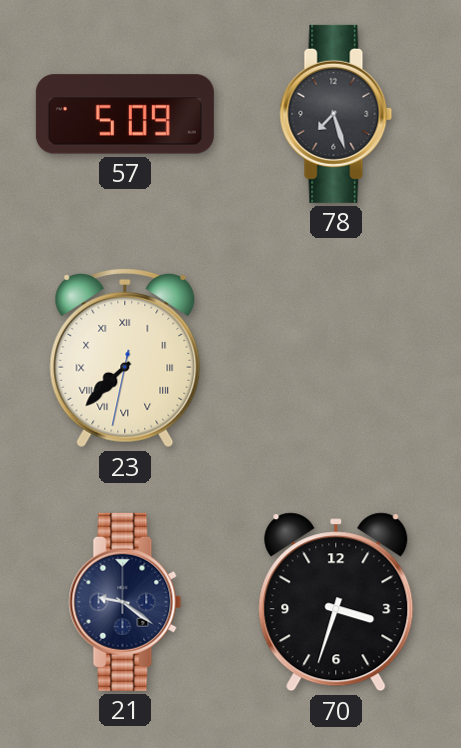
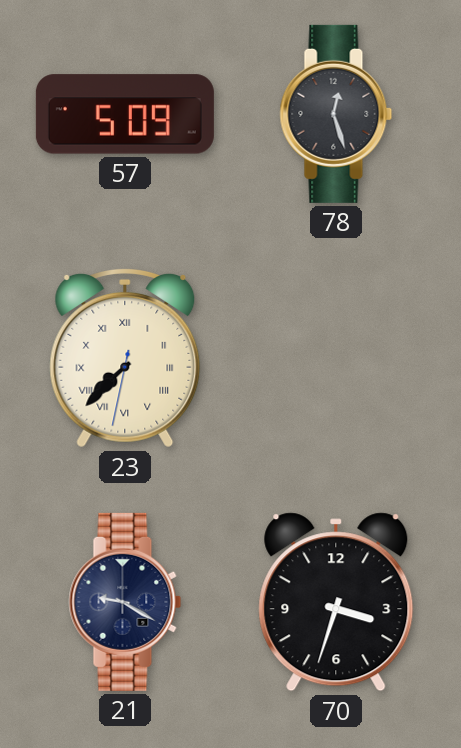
78: 7:27 -> 12:27
21: 9:21 -> 9:20
